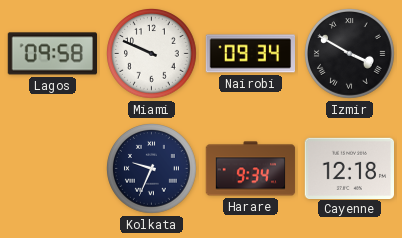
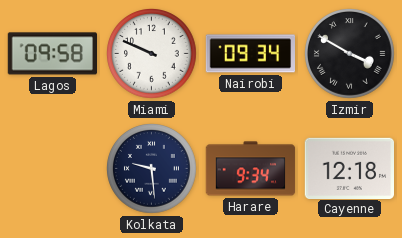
Kolkata: 9:34 -> 9:29
